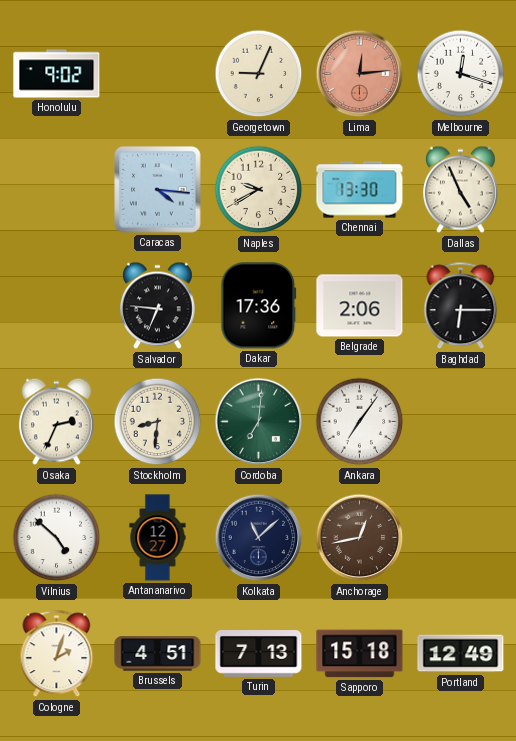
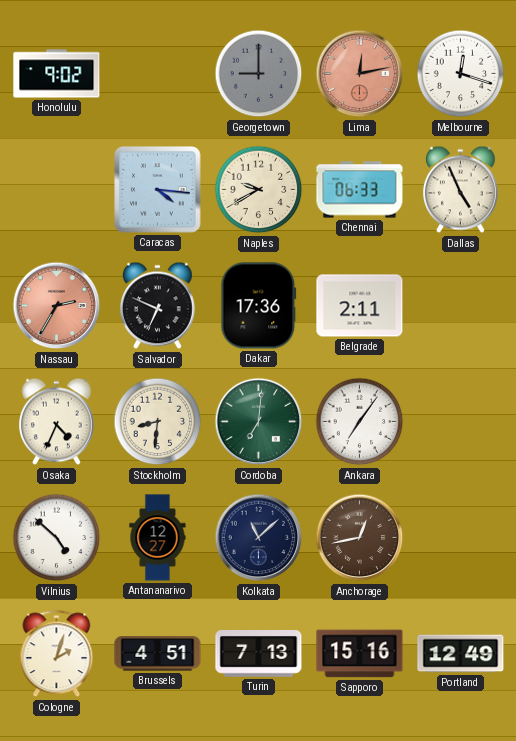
Georgetown: 9:04 -> 9:00
Georgetown dial: cream -> grey
Lima: 12:14 -> 12:13
Chennai: 13:30 -> 06:33
Nassau: none -> 2:35
Salvador: 6:46 -> 6:49
Belgrade: 2:06 -> 2:11
Baghdad: 6:15 -> none
Osaka: 2:34 -> 4:34
Sapporo: 15:18 -> 15:16
